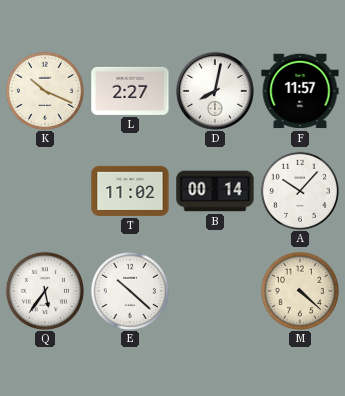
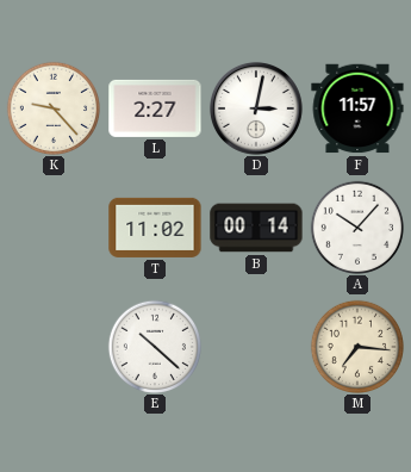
K: 10:19 -> 9:23
D: 8:02 -> 3:02
Q: 5:36 -> none
M: 4:22 -> 7:16
